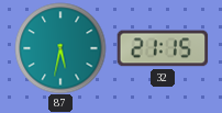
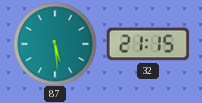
87: 5:32 -> 5:29
